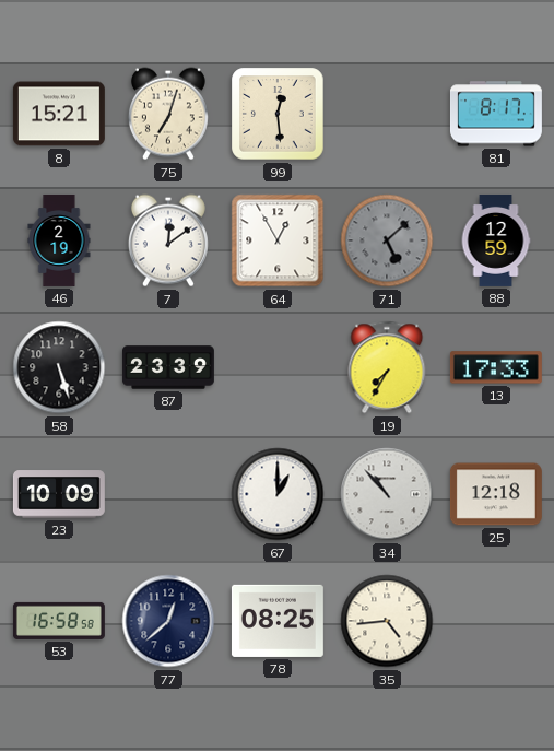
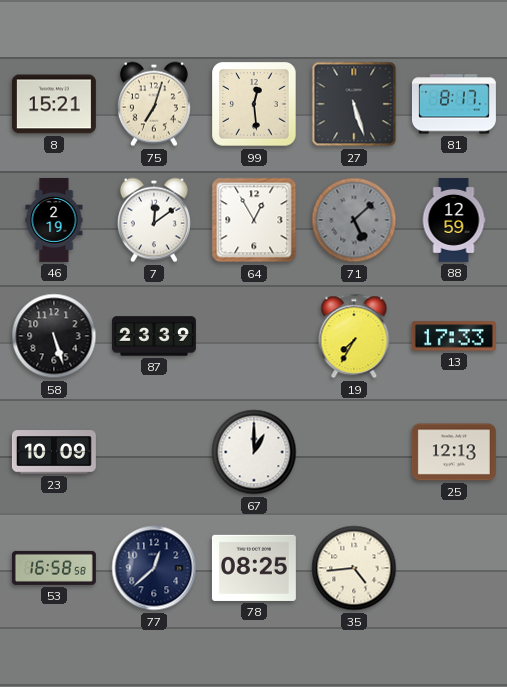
27: none -> 5:27
34: 10:53 -> none
25: 12:18 -> 12:13
